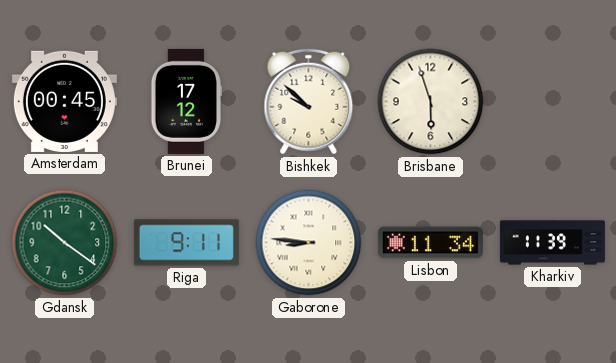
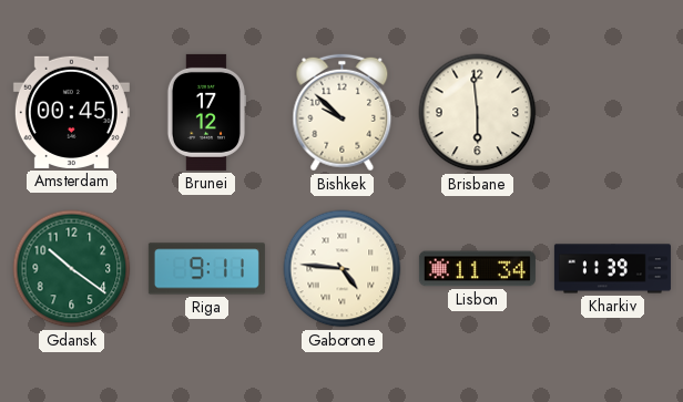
Brisbane: 5:57 -> 5:59
Gaborone: 8:46 -> 4:46
